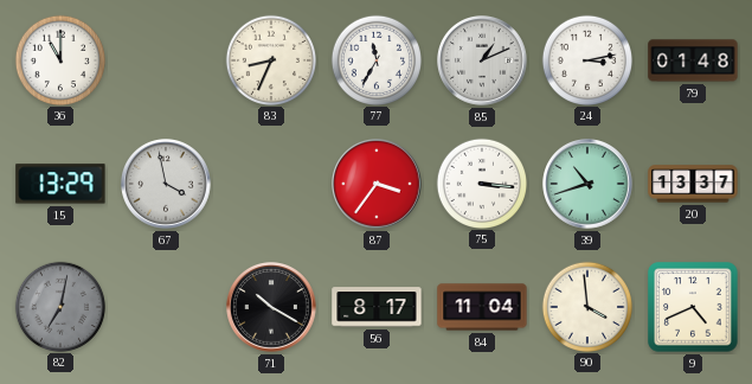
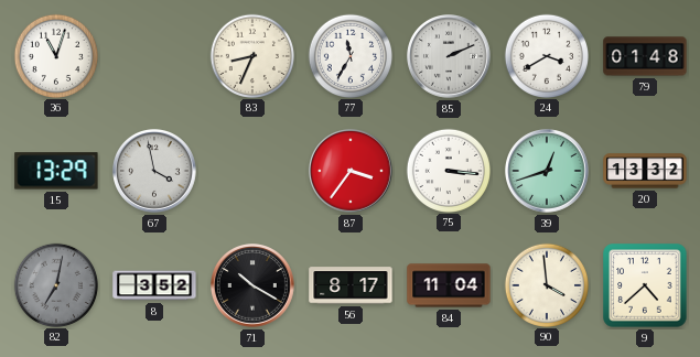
36: 11:00 -> 11:03
85: 1:11 -> 2:11
24: 3:13 -> 3:40
39: 10:42 -> 12:42
20: 13:37 -> 13:32
8: none -> 3:52
9: 4:41 -> 4:38
